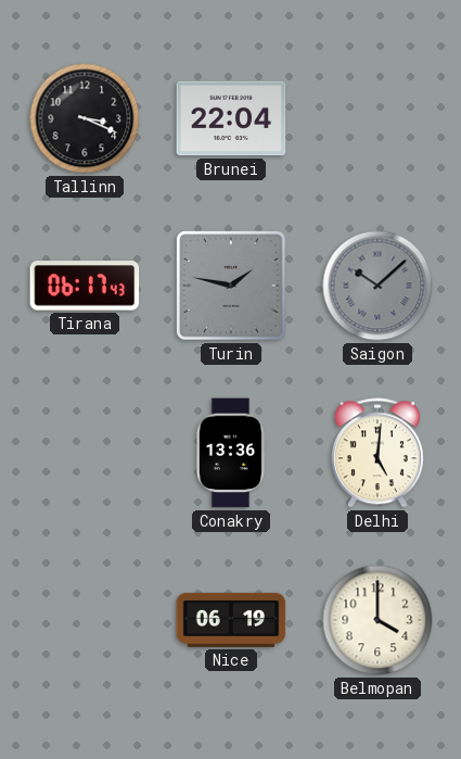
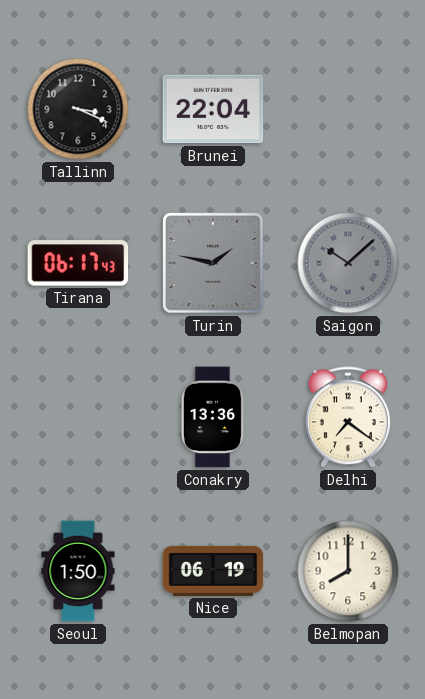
Delhi: 5:01 -> 7:21
Seoul: none -> 1:50
Belmopan: 4:00 -> 8:00
